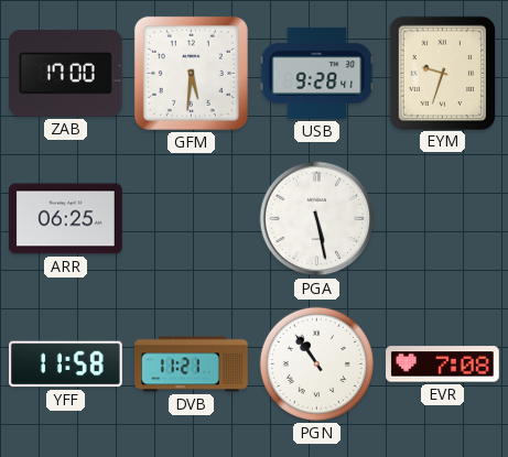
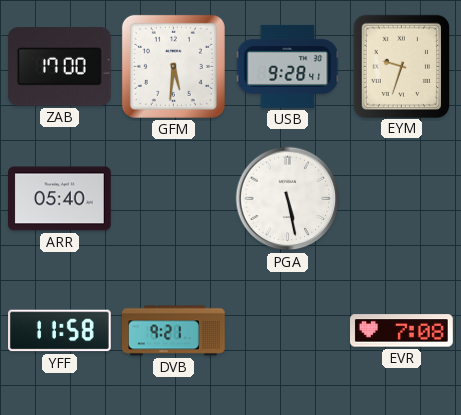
ARR: 06:25 -> 05:40
DVB: 11:21 -> 9:21
PGN: 10:54 -> none
